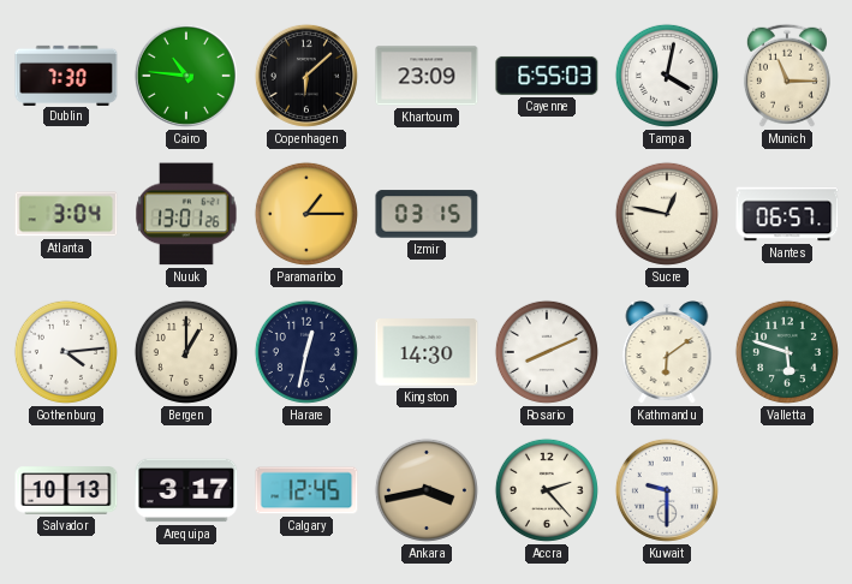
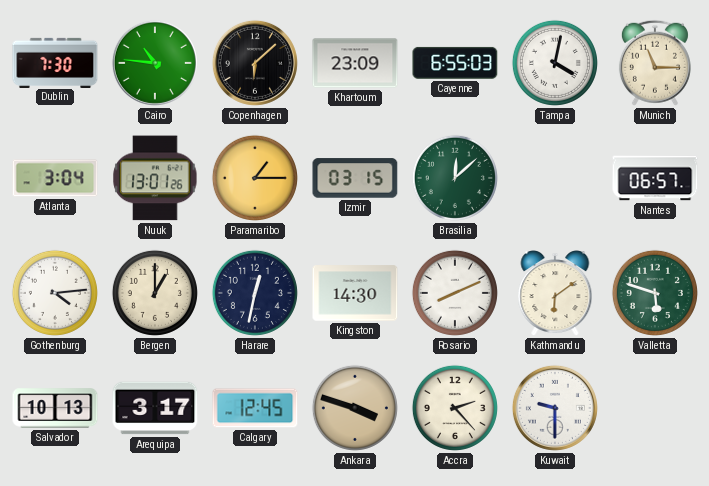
Brasilia: none -> 12:08
Sucre: 12:47 -> none
Ankara: 3:43 -> 3:48
